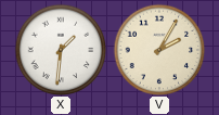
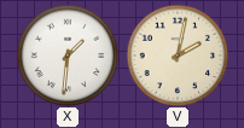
V: 2:05 -> 2:02
